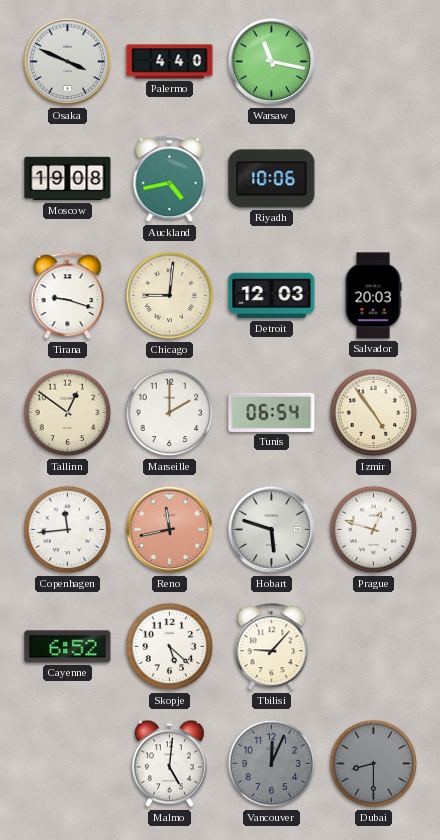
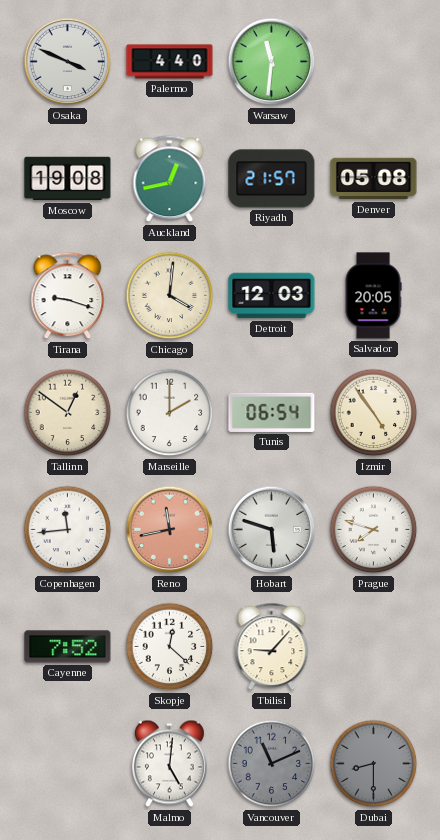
Warsaw: 11:17 -> 11:31
Auckland: 4:43 -> 12:43
Riyadh: 10:06 -> 21:57
Denver: none -> 05:08
Chicago: 9:01 -> 4:01
Salvador: 20:03 -> 20:05
Prague: 12:48 -> 7:48
Cayenne: 6:52 -> 7:52
Skopje: 5:22 -> 12:22
Vancouver: 12:04 -> 11:11
